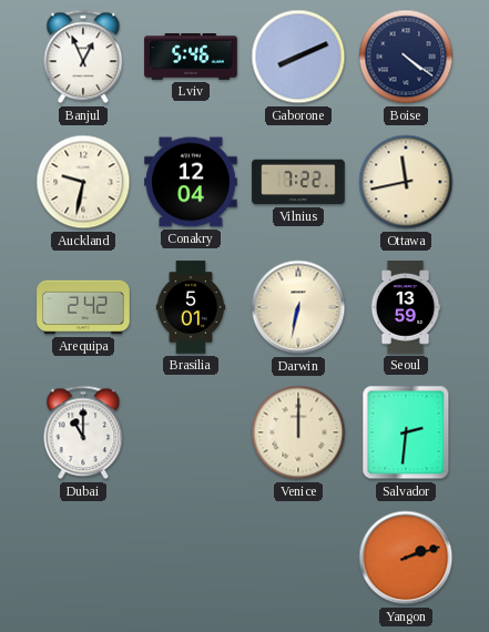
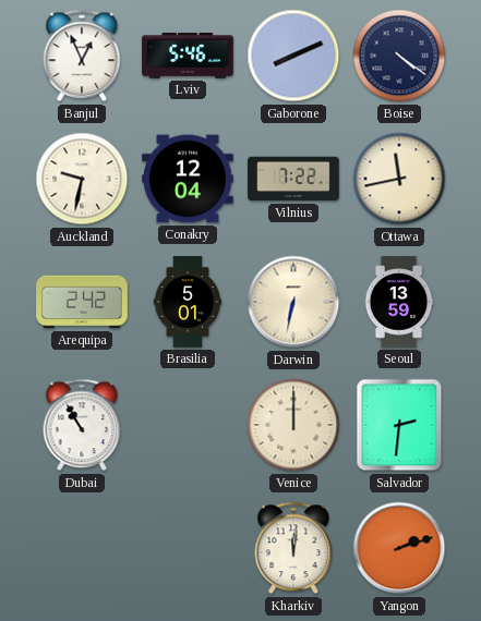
Dubai: 11:00 -> 10:55
Kharkiv: none -> 12:01
